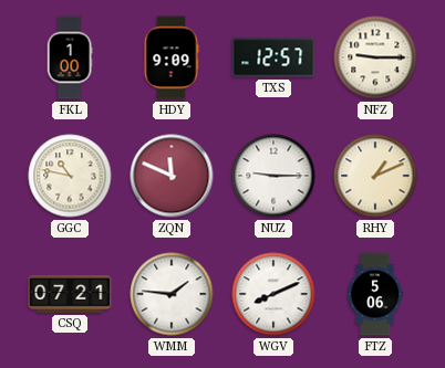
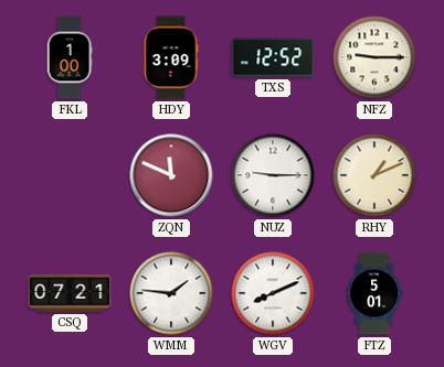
HDY: 9:09 -> 3:09
TXS: 12:57 -> 12:52
GGC: 10:47 -> none
FTZ: 5:06 -> 5:01
